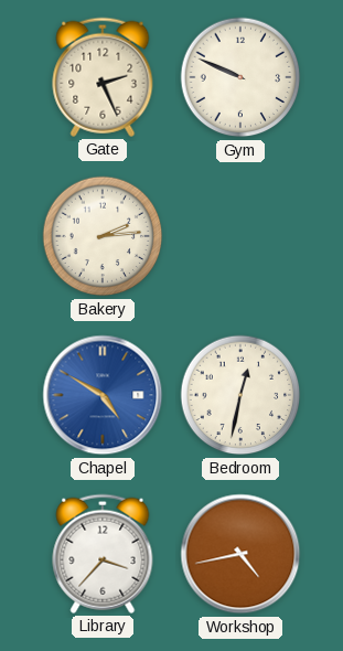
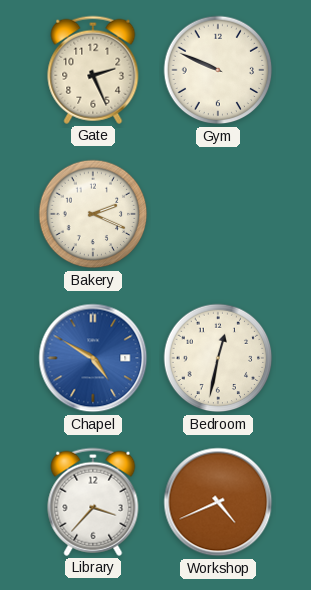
Bakery: 2:14 -> 2:19
Workshop: 4:43 -> 4:41
